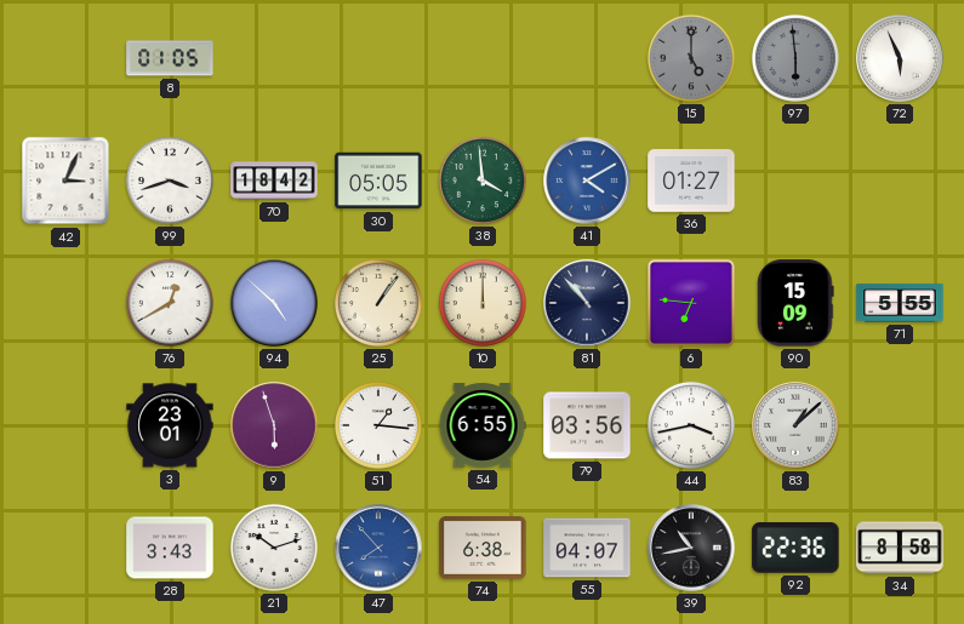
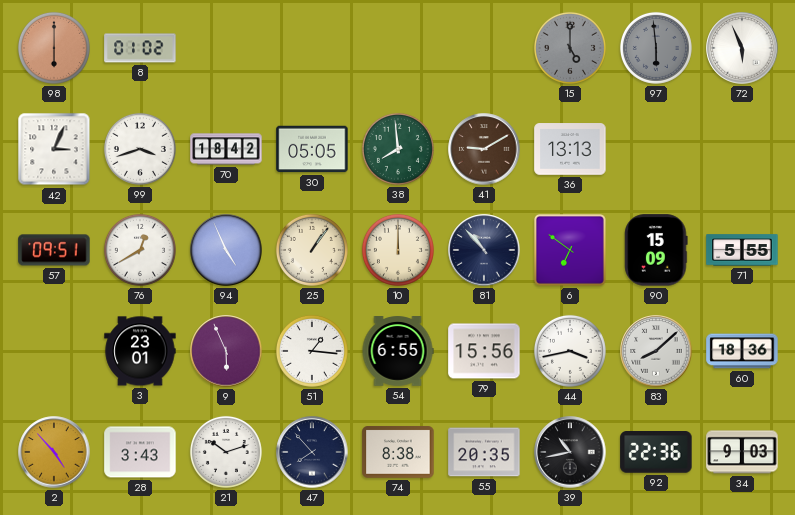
98: none -> 6:00
8: 01:05 -> 01:02
38: 3:59 -> 7:59
41: 4:10 -> 9:10
41 dial: blue -> brown
36: 01:27 -> 13:13
57: none -> 09:51
94: 4:52 -> 4:56
6: 6:46 -> 6:51
9: 5:57 -> 5:56
79: 03:56 -> 15:56
83: 1:08 -> 8:08
60: none -> 18:36
2: none -> 4:53
47 dial: blue -> navy
74: 6:38 -> 8:38
55: 04:07 -> 20:35
34: 8:58 -> 9:03
